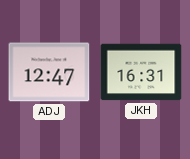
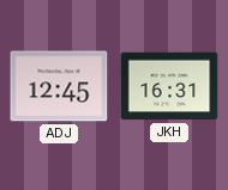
ADJ: 12:47 -> 12:45
